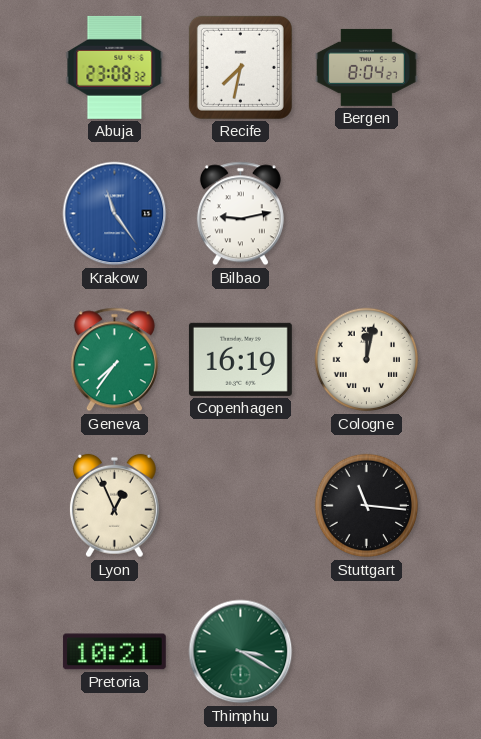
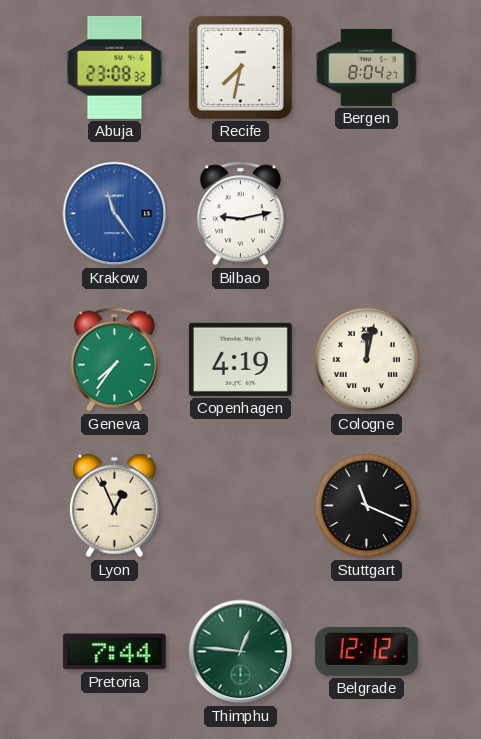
Copenhagen: 16:19 -> 4:19
Stuttgart: 11:16 -> 11:19
Pretoria: 10:21 -> 7:44
Thimphu: 3:20 -> 12:46
Belgrade: none -> 12:12
